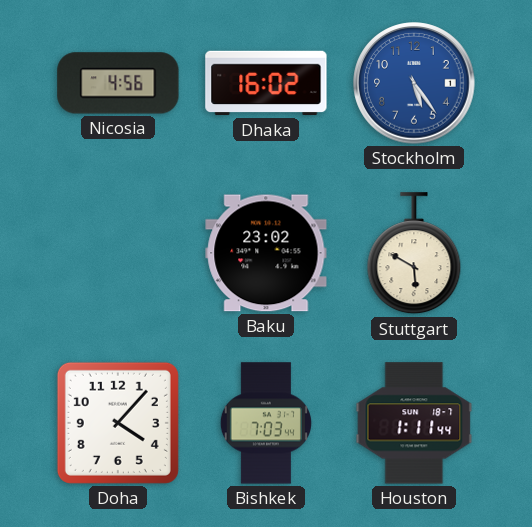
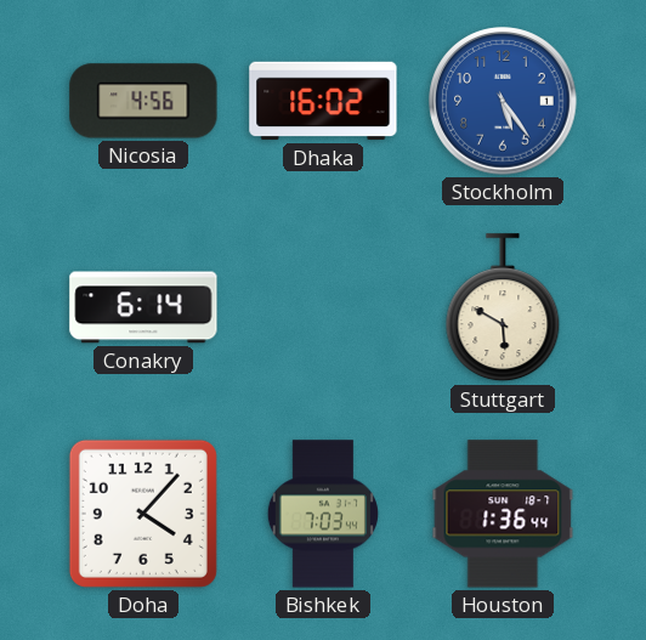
Conakry: none -> 6:14
Baku: 23:02 -> none
Houston: 1:11 -> 1:36
